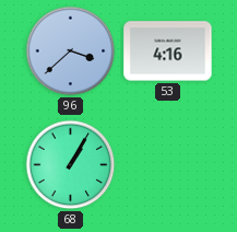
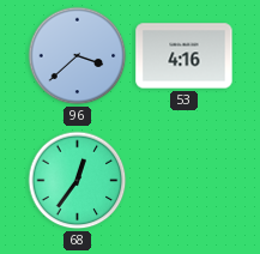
68: 1:05 -> 12:36
